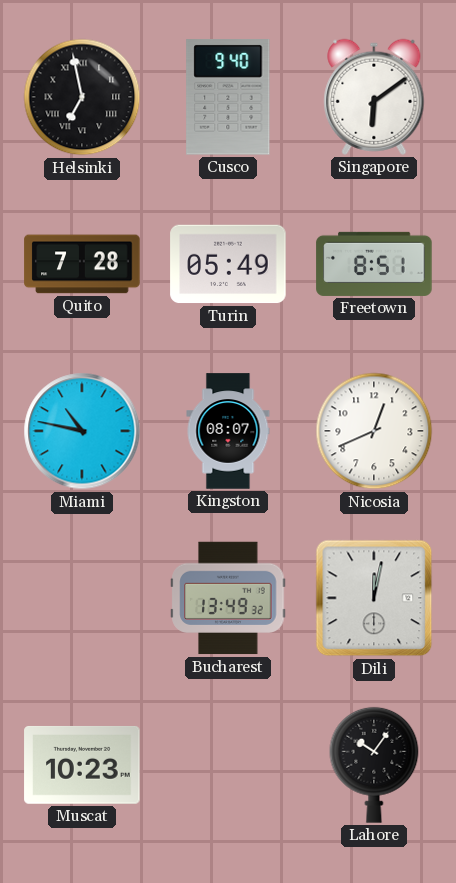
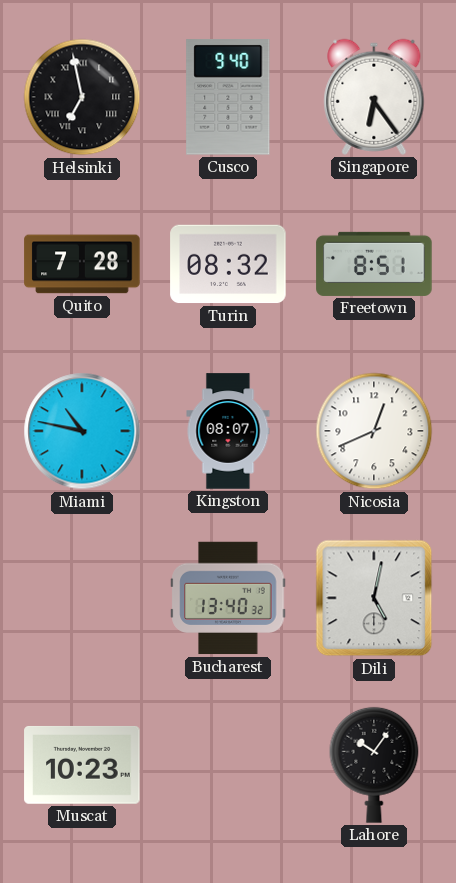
Singapore: 6:09 -> 6:24
Turin: 05:49 -> 08:32
Bucharest: 13:49 -> 13:40
Dili: 12:02 -> 5:02
